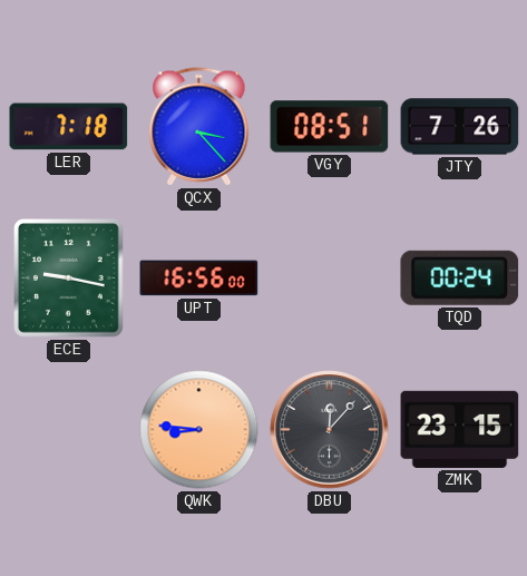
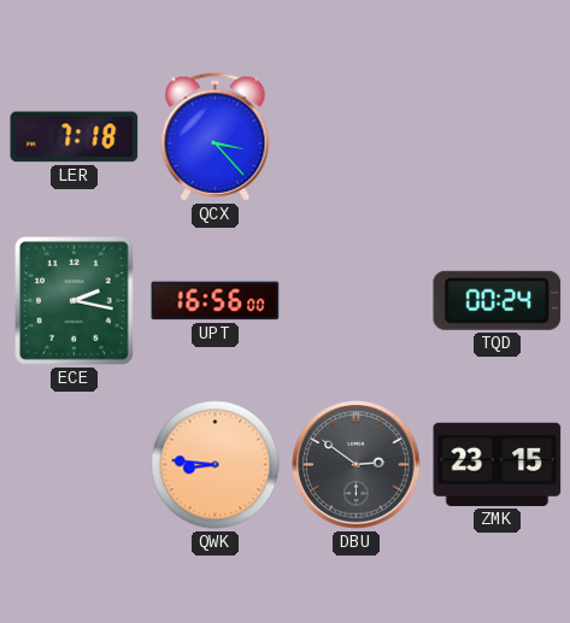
VGY: 08:51 -> none
JTY: 7:26 -> none
ECE: 9:17 -> 2:17
DBU: 12:07 -> 2:51
